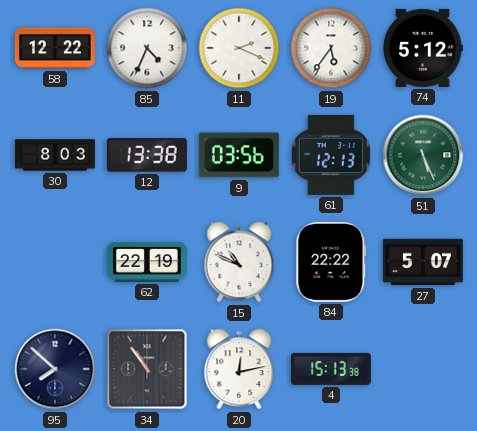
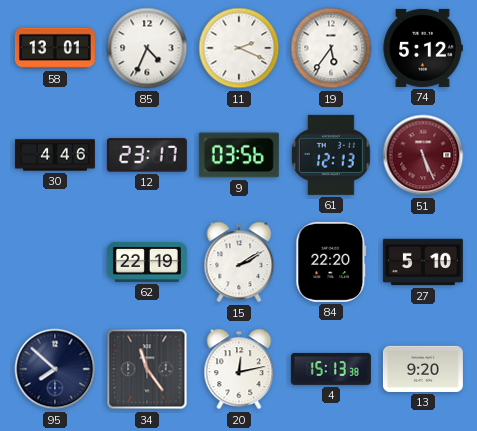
58: 12:22 -> 13:01
30: 8:03 -> 4:46
12: 13:38 -> 23:17
51 dial: green -> burgundy
15: 10:49 -> 2:10
84: 22:22 -> 22:20
27: 5:07 -> 5:10
34: 10:54 -> 11:24
13: none -> 9:20
